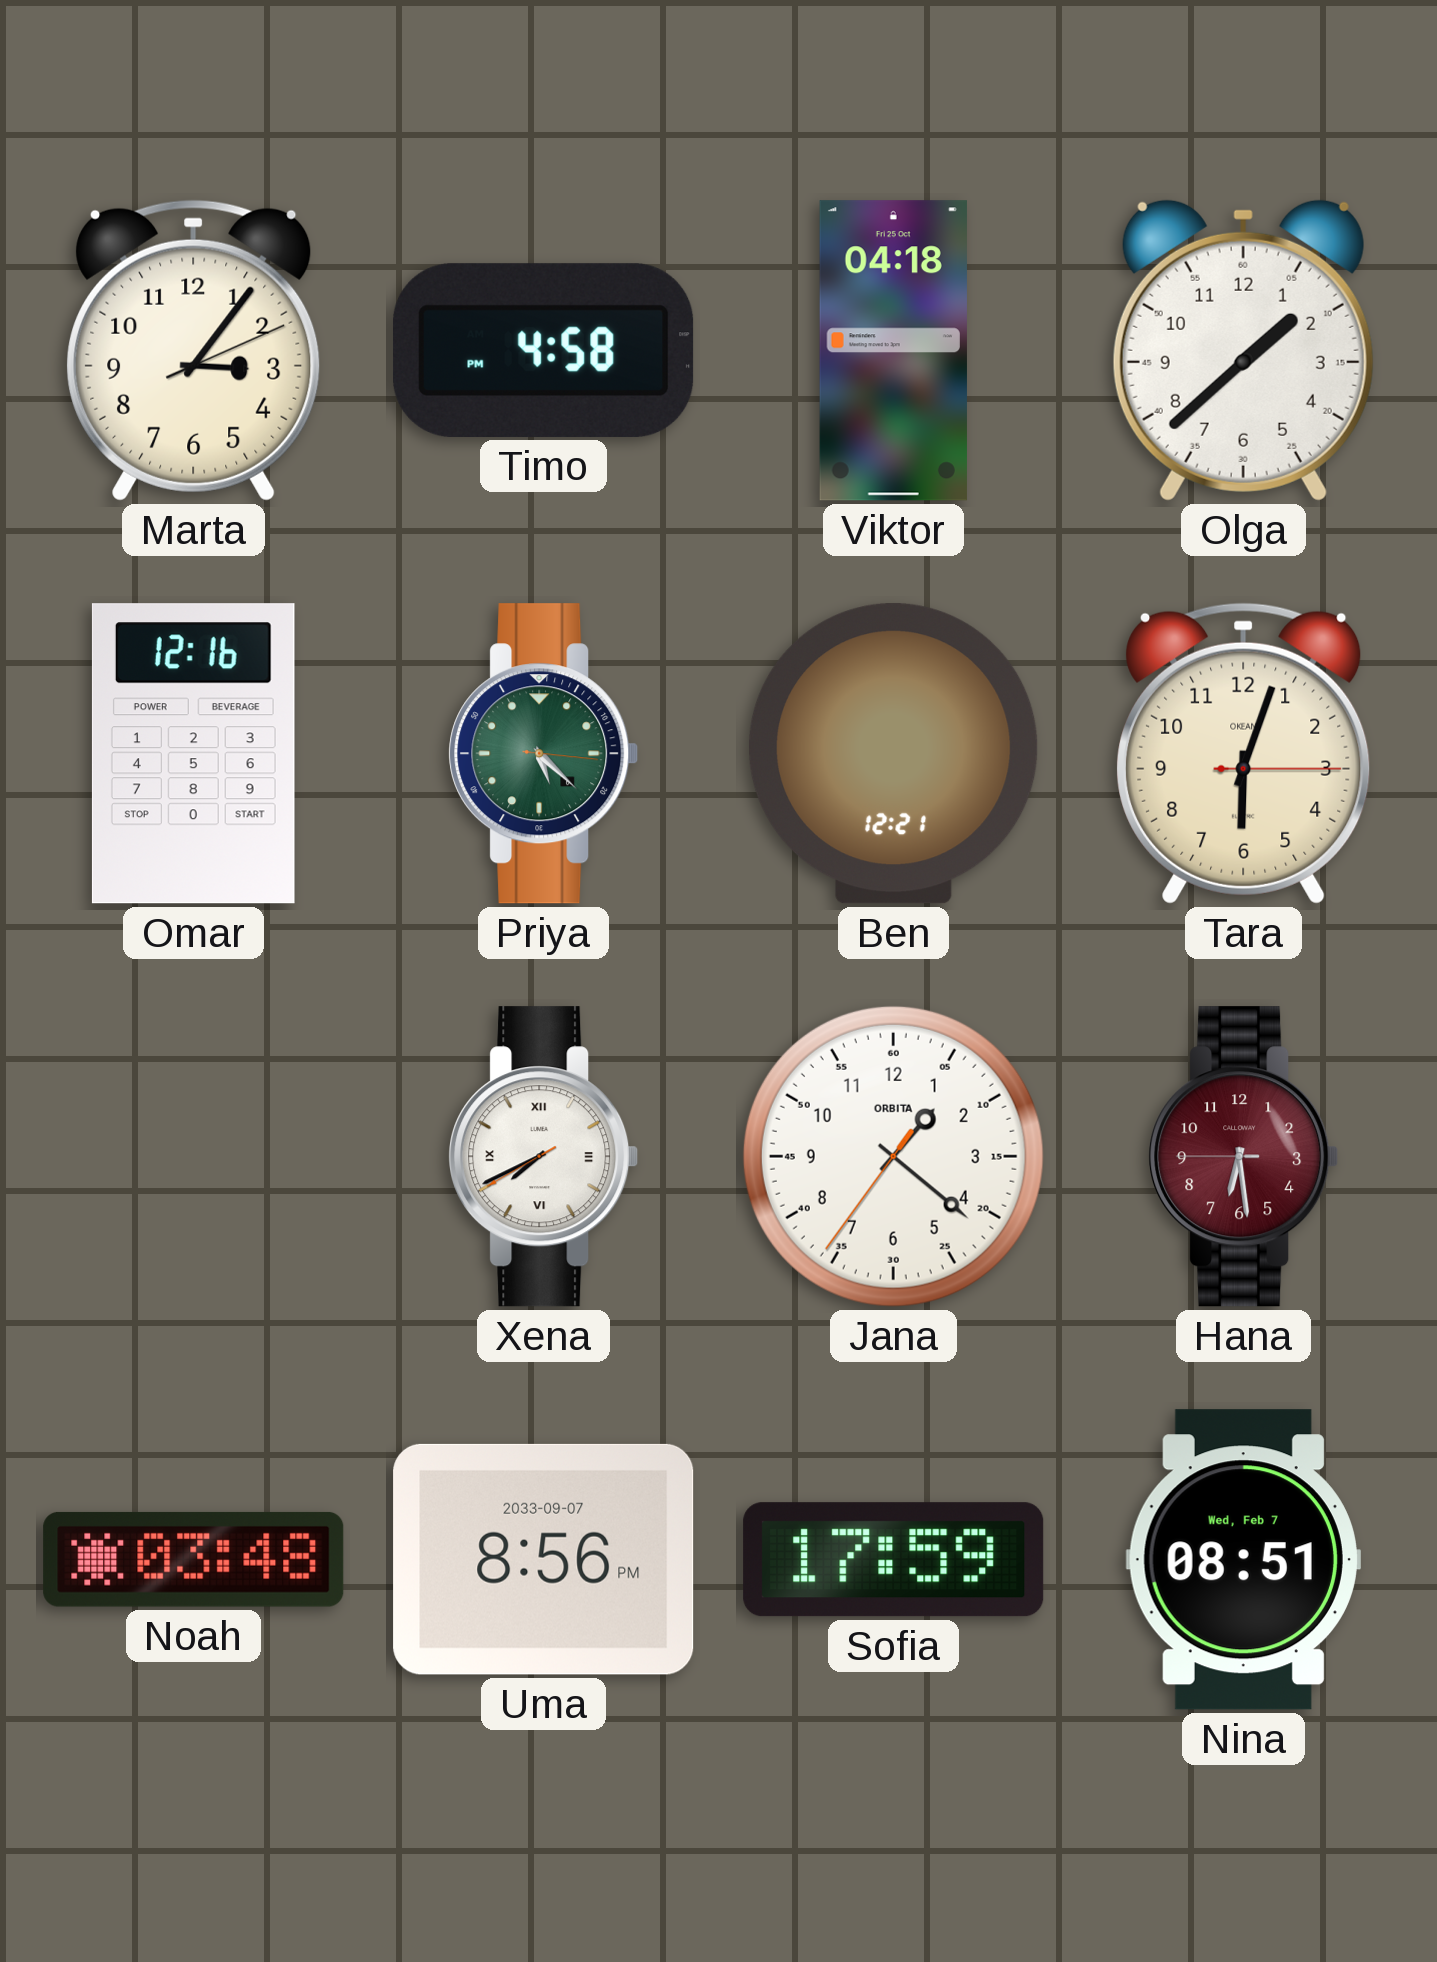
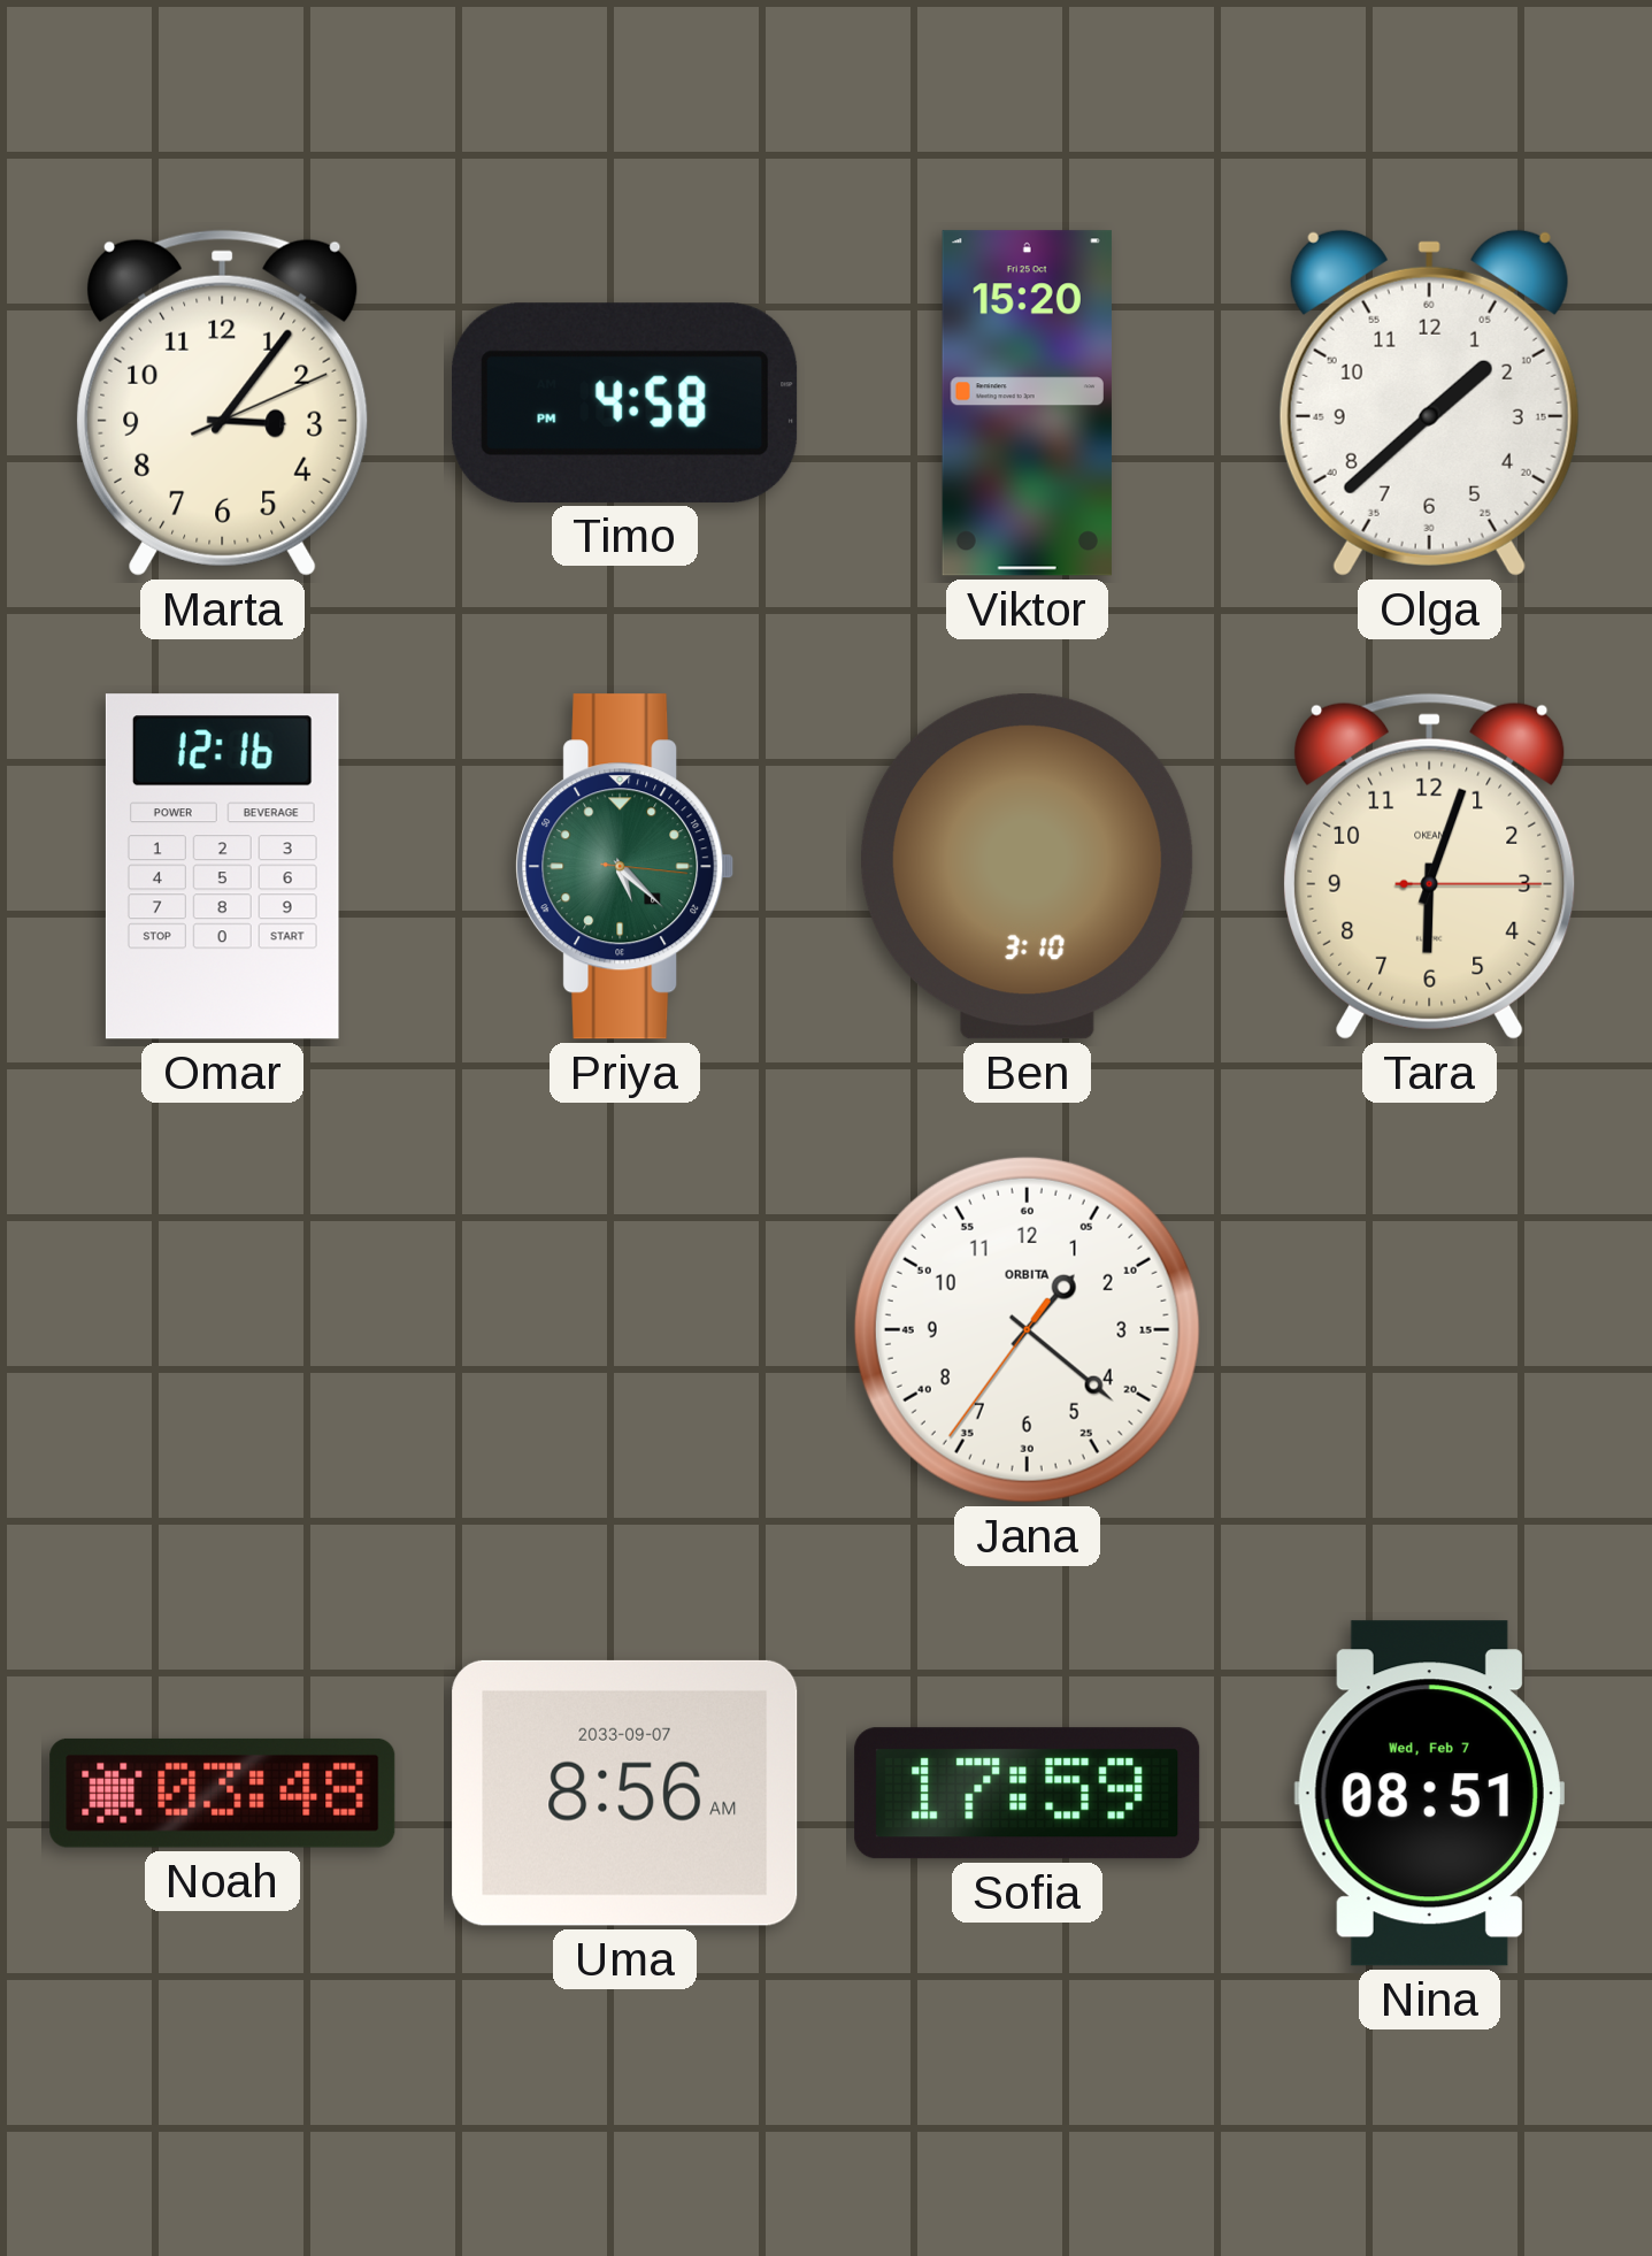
Viktor: 04:18 -> 15:20
Ben: 12:21 -> 3:10
Xena: 7:40 -> none
Hana: 6:28 -> none
Uma: 8:56 PM -> 8:56 AM
